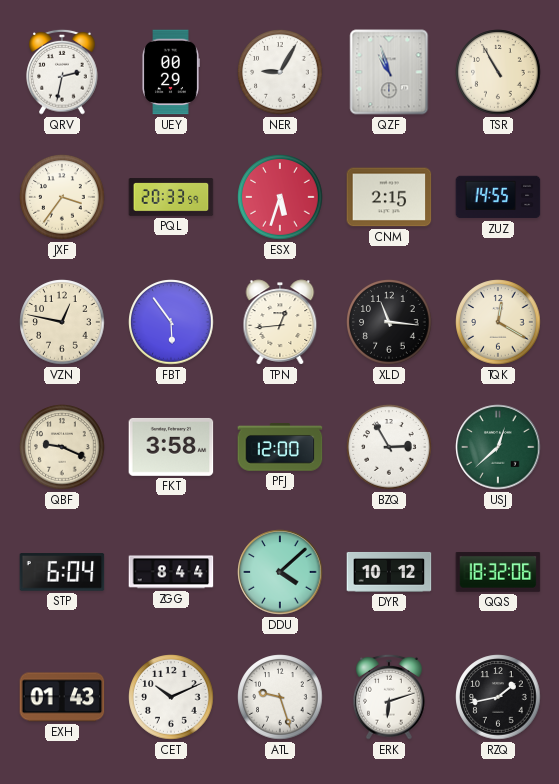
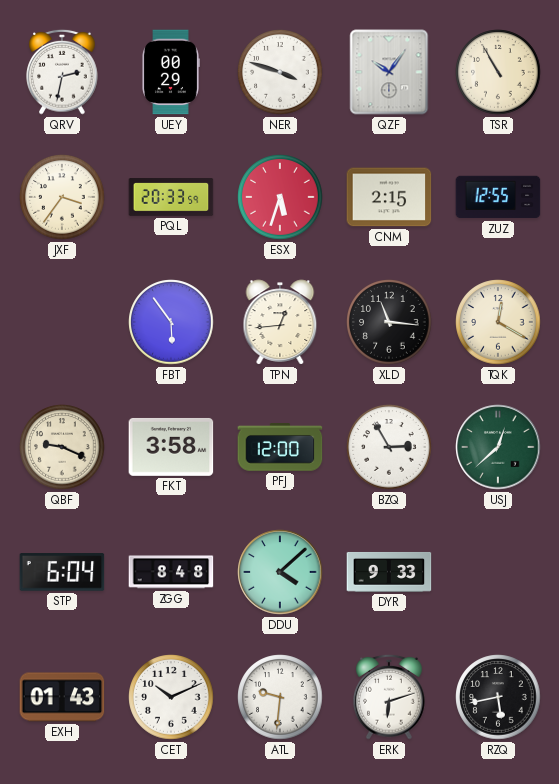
NER: 9:05 -> 3:48
QZF: 10:57 -> 10:06
ZUZ: 14:55 -> 12:55
VZN: 12:47 -> none
ZGG: 8:44 -> 8:48
DYR: 10:12 -> 9:33
QQS: 18:32 -> none
ATL: 9:27 -> 9:31
RZQ: 1:43 -> 5:43
